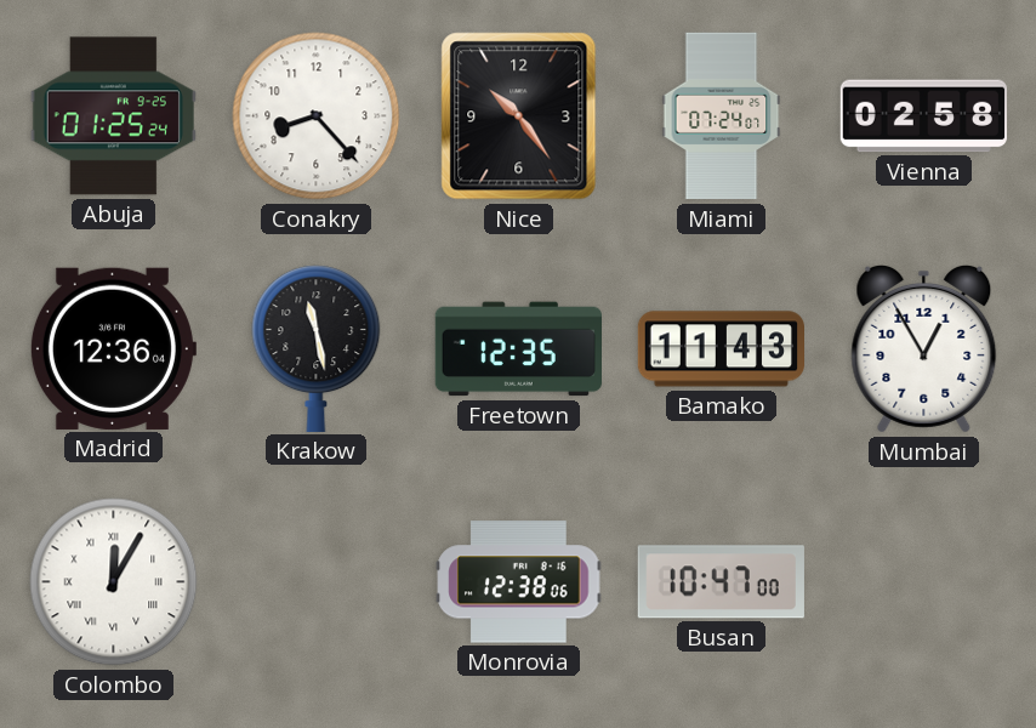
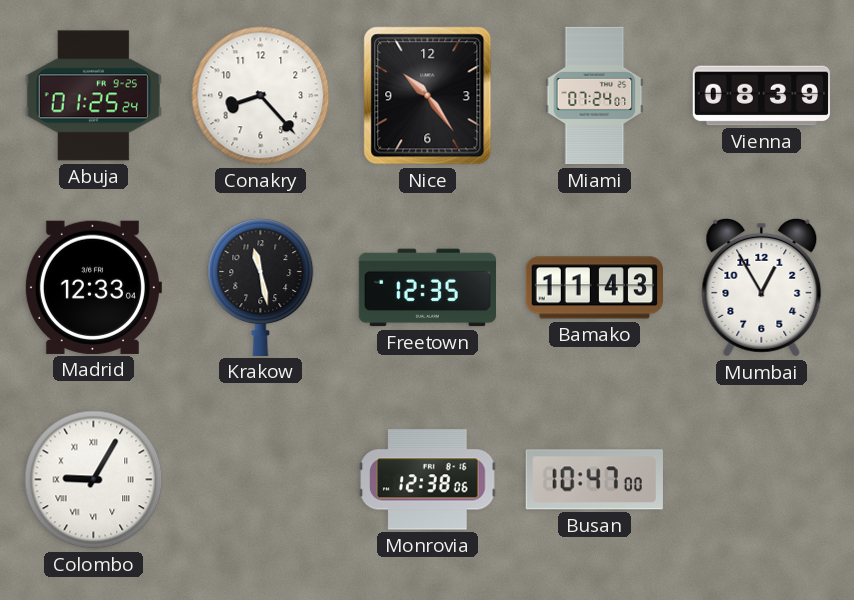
Vienna: 02:58 -> 08:39
Madrid: 12:36 -> 12:33
Colombo: 12:05 -> 9:05
